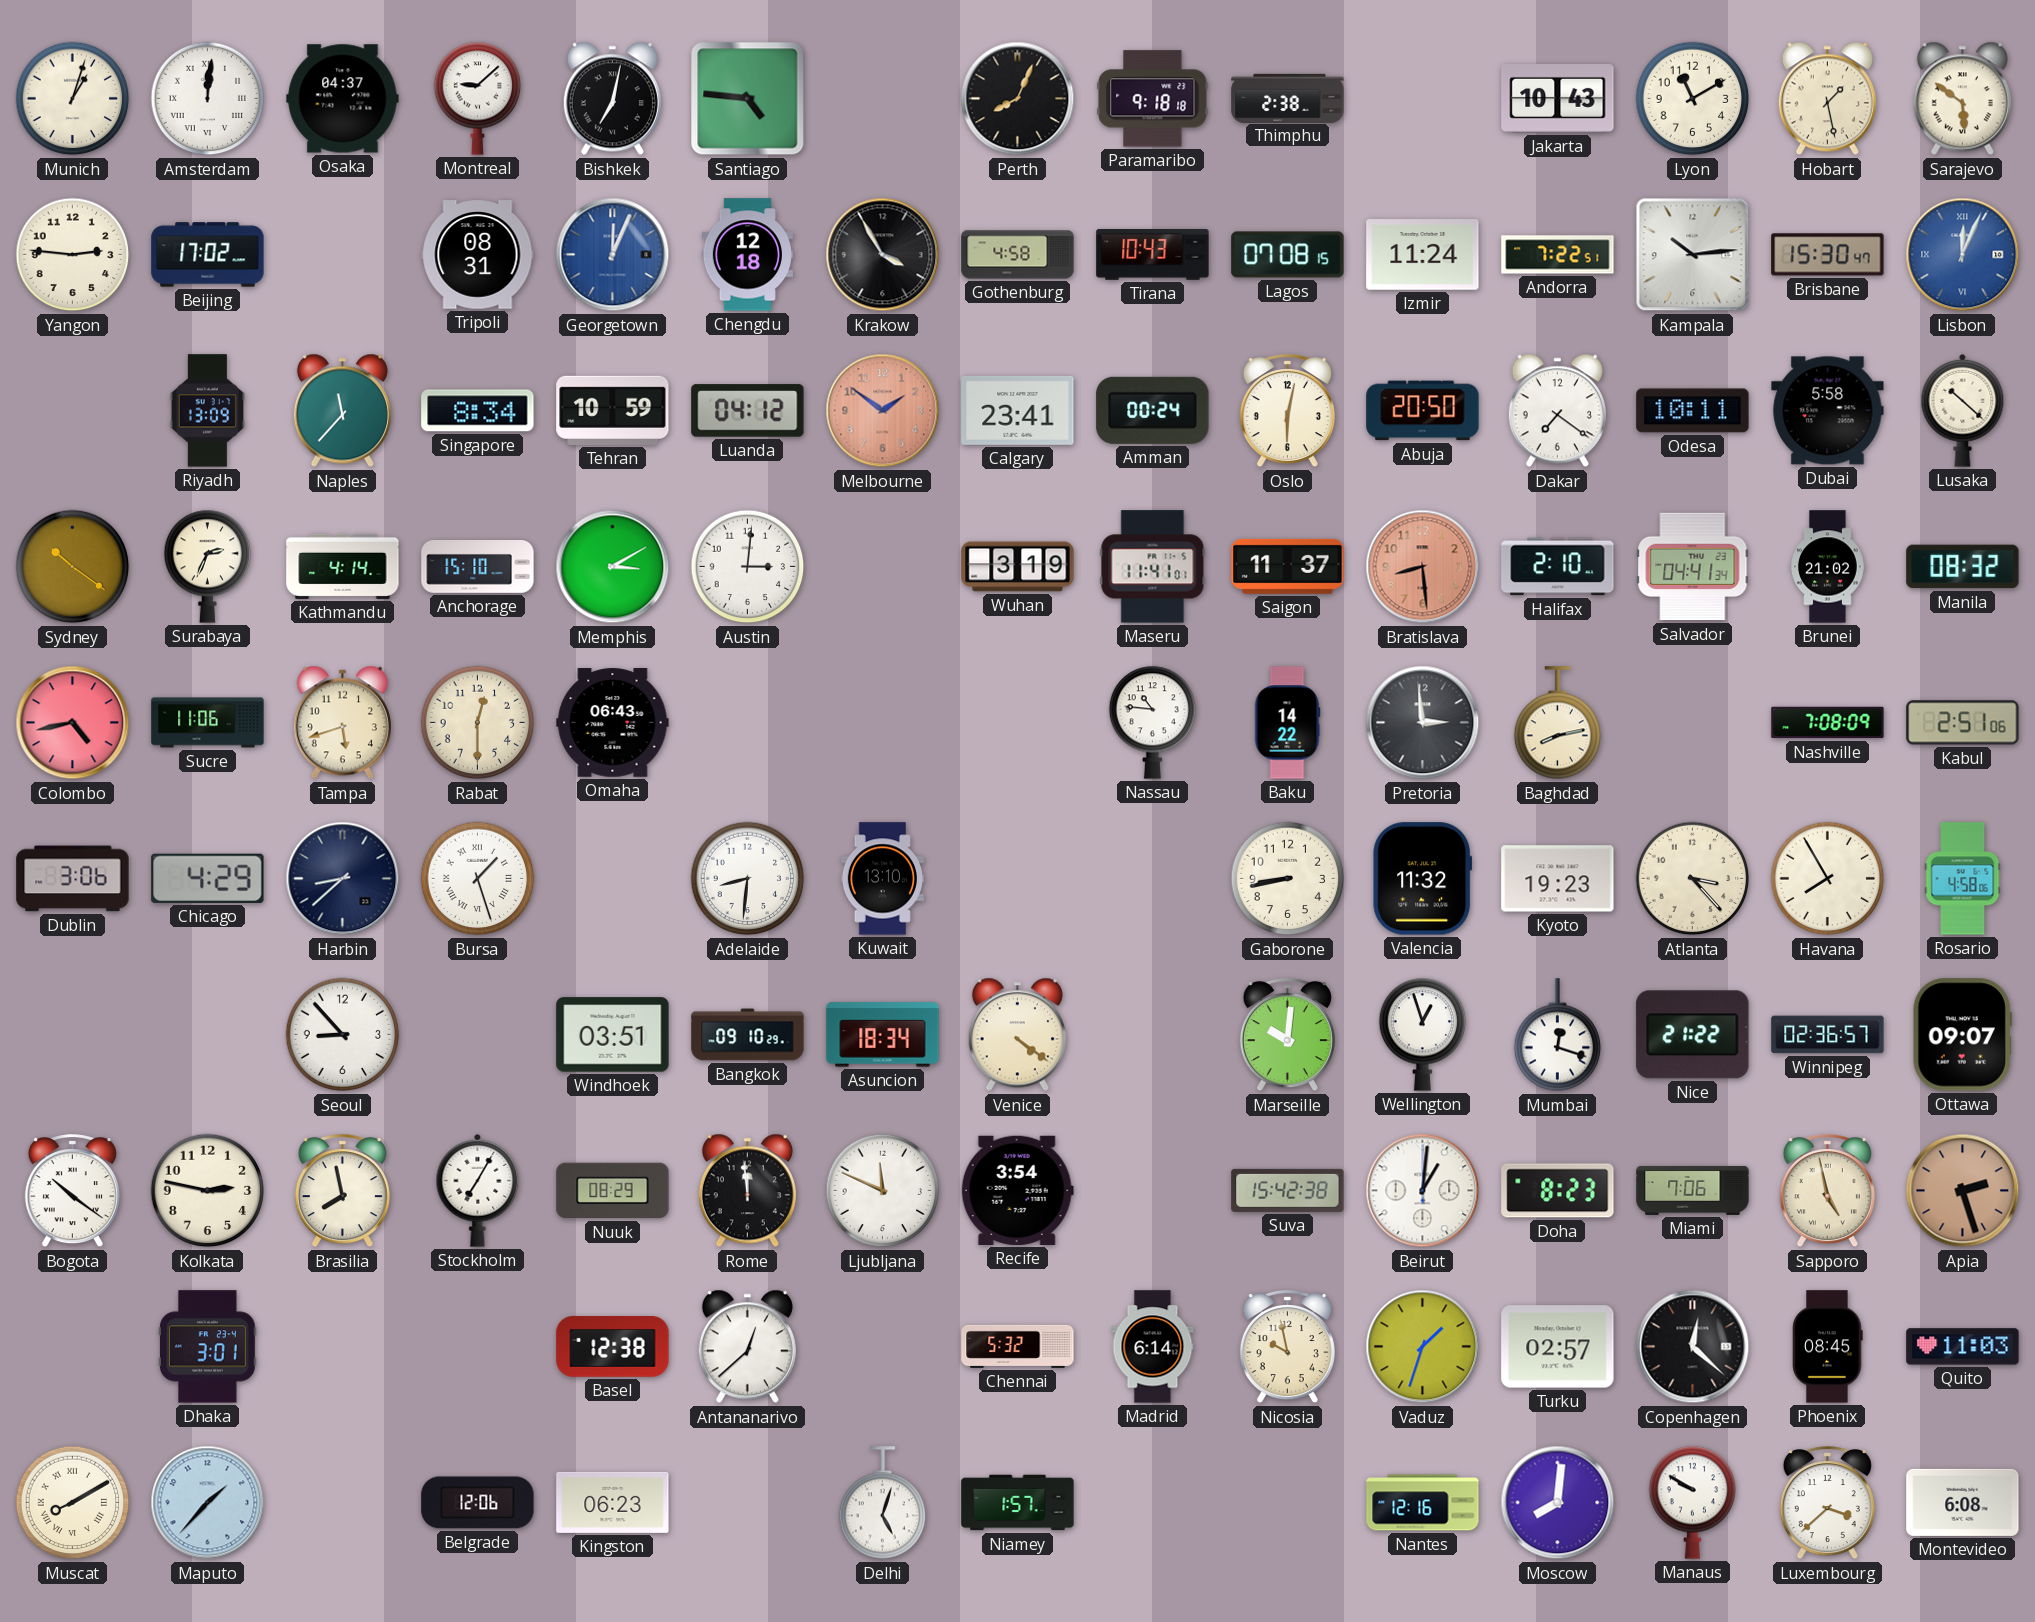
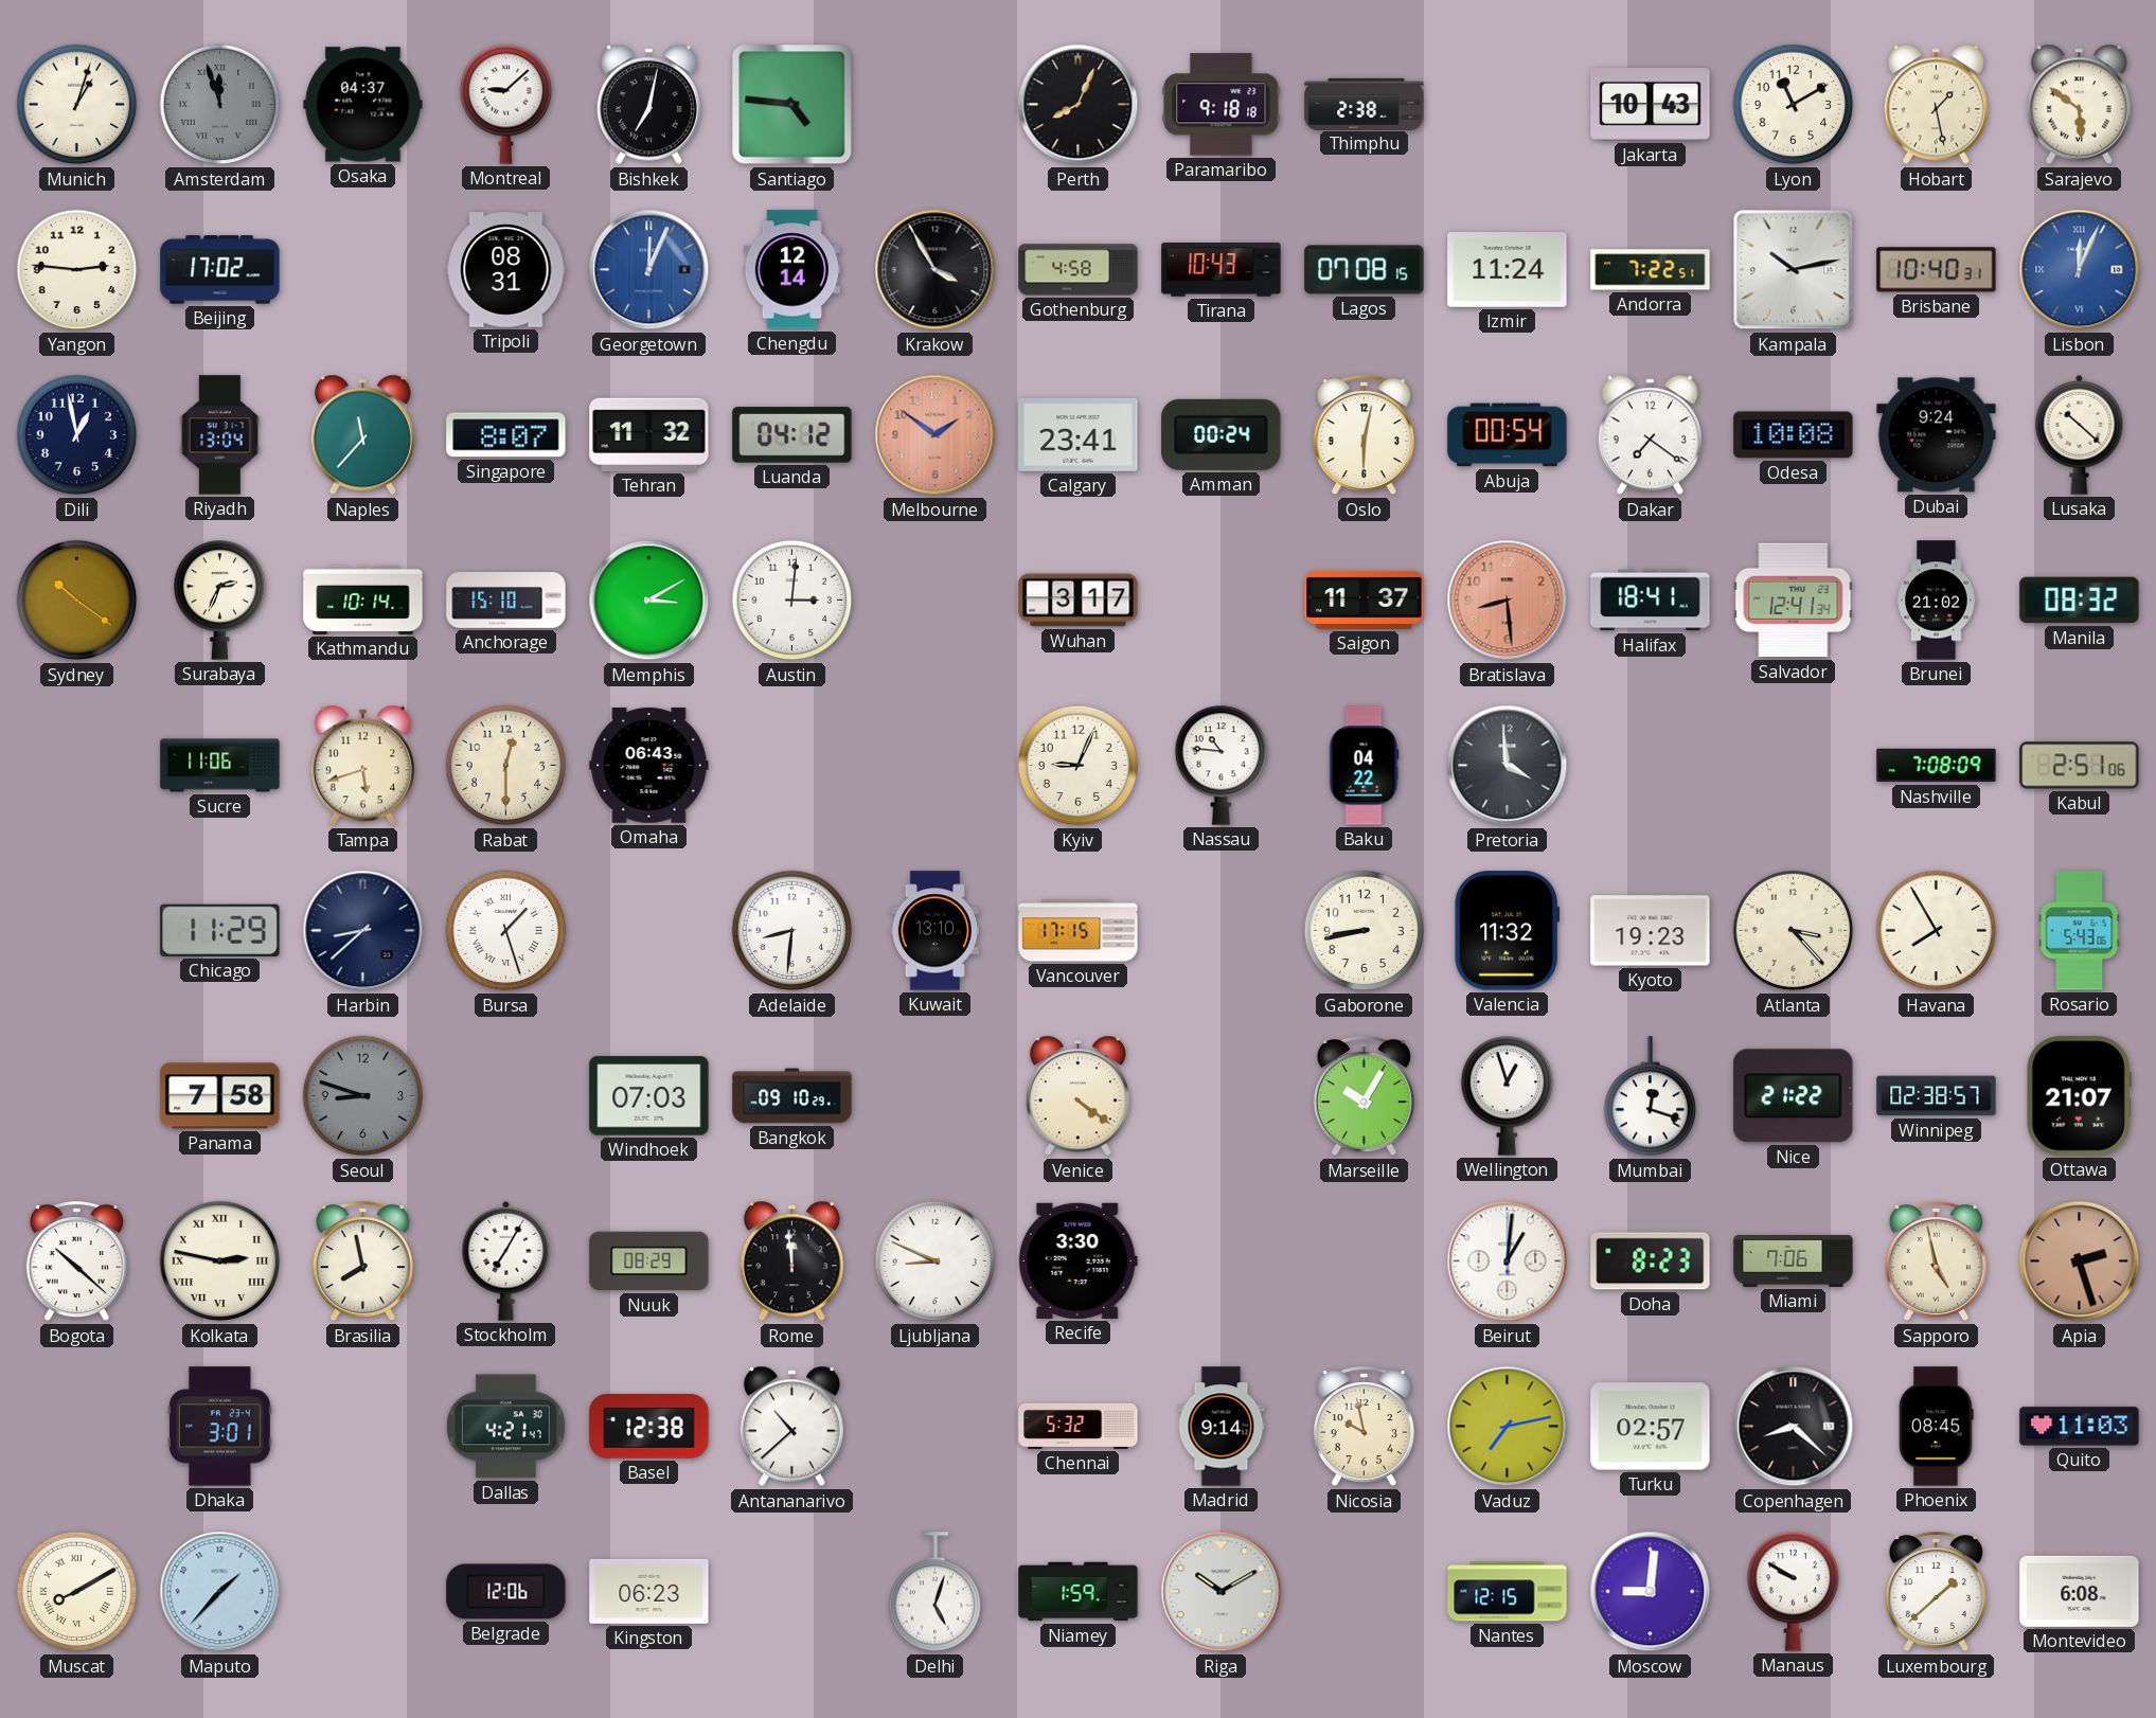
Amsterdam: 12:01 -> 11:57
Amsterdam dial: white -> grey
Chengdu: 12:18 -> 12:14
Kampala: 10:14 -> 10:13
Brisbane: 15:30 -> 10:40
Dili: none -> 12:58
Riyadh: 13:09 -> 13:04
Singapore: 8:34 -> 8:07
Tehran: 10:59 -> 11:32
Abuja: 20:50 -> 00:54
Odesa: 10:11 -> 10:08
Dubai: 5:58 -> 9:24
Kathmandu: 4:14 -> 10:14
Wuhan: 3:19 -> 3:17
Maseru: 11:41 -> none
Halifax: 2:10 -> 18:41
Salvador: 04:41 -> 12:41
Colombo: 4:43 -> none
Kyiv: none -> 9:04
Baku: 14:22 -> 04:22
Pretoria: 2:59 -> 3:59
Baghdad: 8:13 -> none
Dublin: 3:06 -> none
Chicago: 4:29 -> 11:29
Vancouver: none -> 17:15
Rosario: 4:58 -> 5:43
Panama: none -> 7:58
Seoul: 8:53 -> 8:48
Seoul dial: white -> grey
Windhoek: 03:51 -> 07:03
Asuncion: 18:34 -> none
Marseille: 10:01 -> 10:05
Winnipeg: 02:36 -> 02:38
Ottawa: 09:07 -> 21:07
Bogota: 10:21 -> 10:22
Kolkata numerals: Arabic -> Roman
Ljubljana: 11:49 -> 8:49
Recife: 3:54 -> 3:30
Suva: 15:42 -> none
Dallas: none -> 4:21
Antananarivo: 12:38 -> 10:38
Madrid: 6:14 -> 9:14
Vaduz: 1:33 -> 7:13
Copenhagen: 12:22 -> 8:22
Niamey: 1:57 -> 1:59
Riga: none -> 10:10
Nantes: 12:16 -> 12:15
Moscow: 8:01 -> 9:01
Luxembourg: 3:38 -> 1:38
